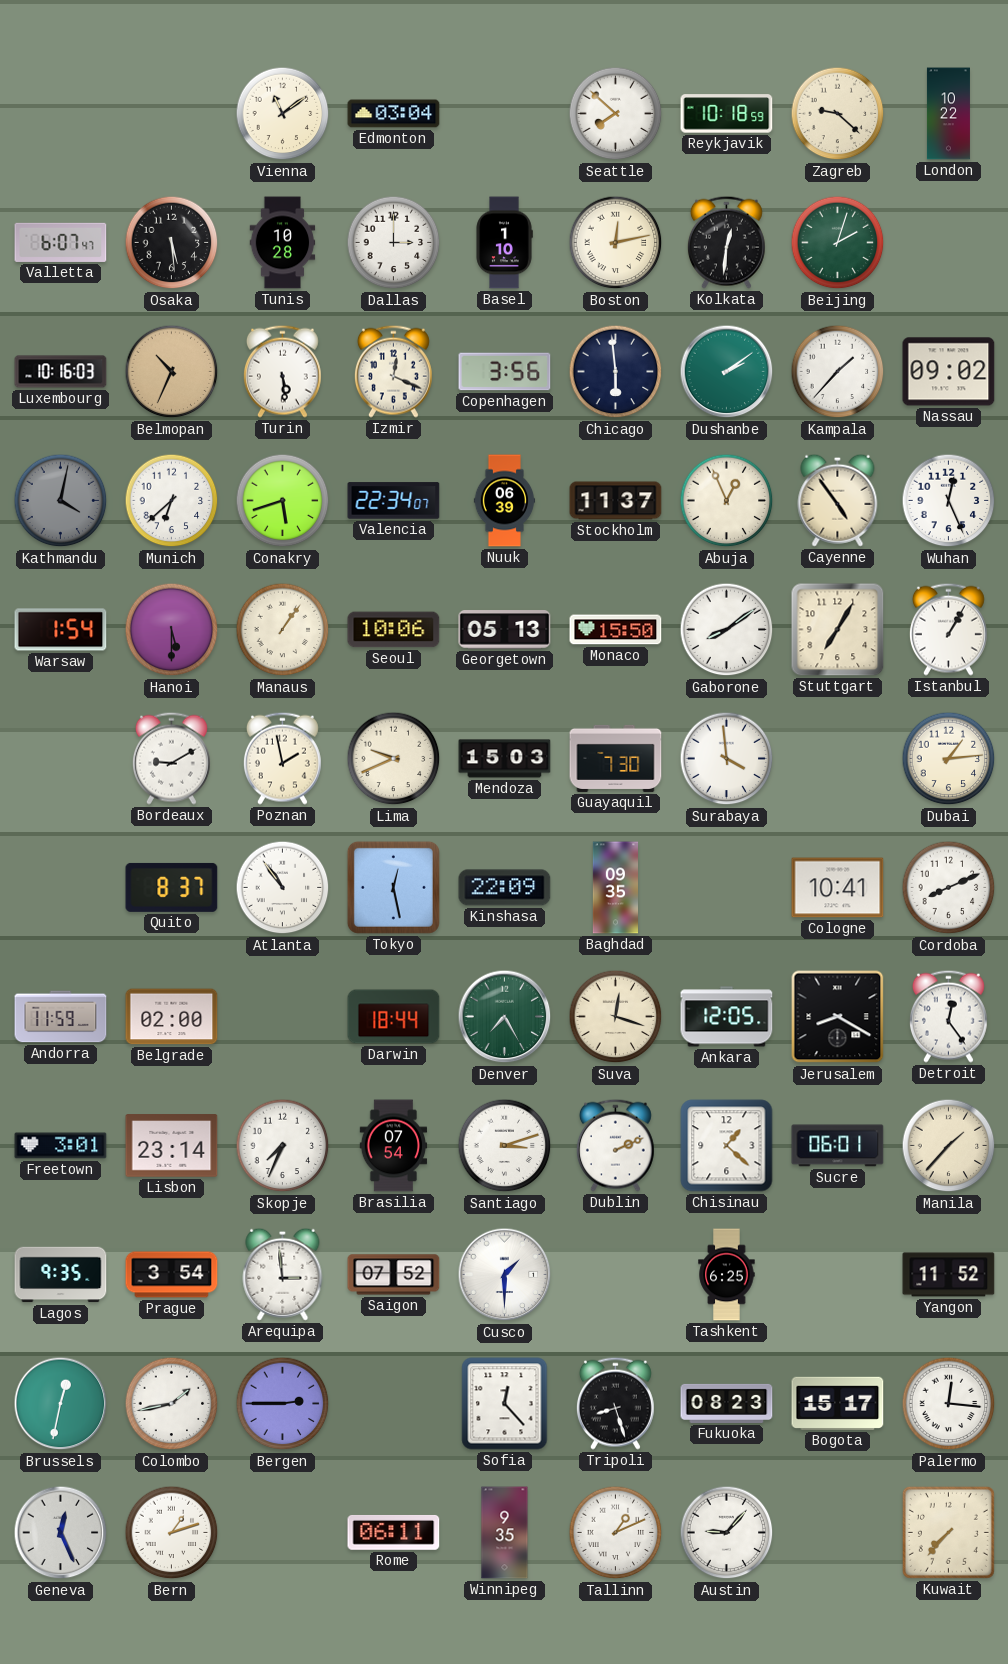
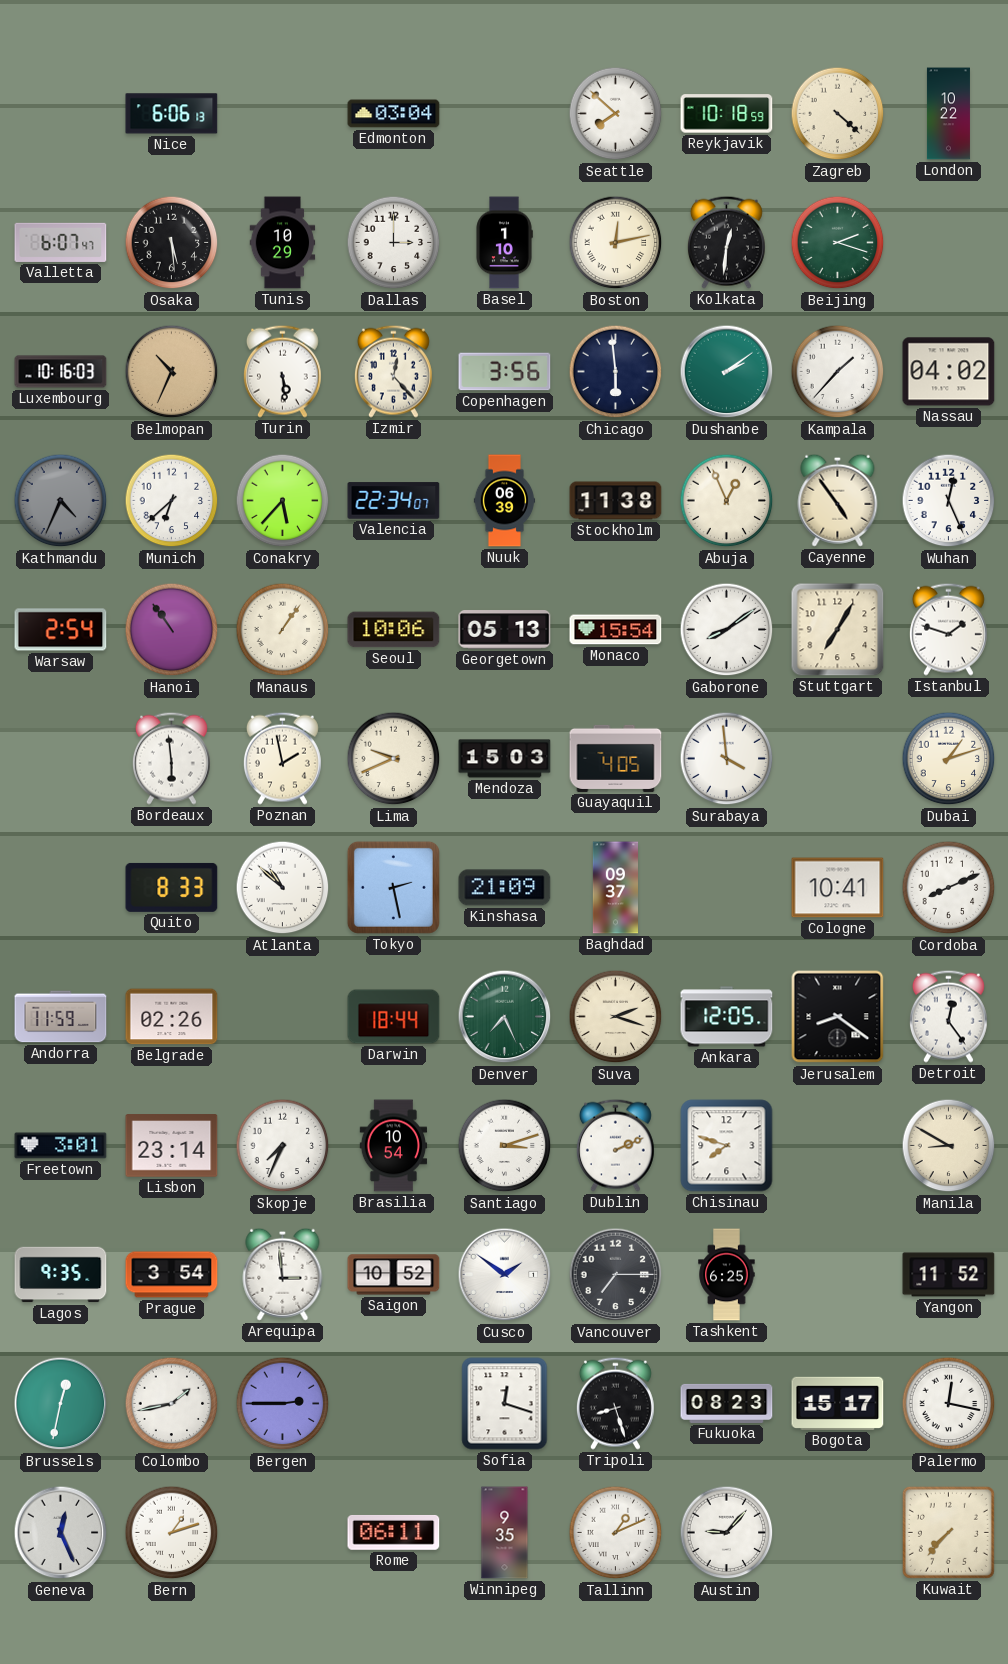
Nice: none -> 6:06
Vienna: 11:09 -> none
Zagreb: 9:22 -> 4:22
Tunis: 10:28 -> 10:29
Beijing: 2:03 -> 2:18
Izmir: 12:19 -> 12:23
Nassau: 09:02 -> 04:02
Kathmandu: 4:02 -> 4:34
Conakry: 5:42 -> 5:37
Stockholm: 11:37 -> 11:38
Warsaw: 1:54 -> 2:54
Hanoi: 5:30 -> 10:54
Monaco: 15:50 -> 15:54
Istanbul: 1:05 -> 1:48
Bordeaux: 9:10 -> 5:59
Guayaquil: 7:30 -> 4:05
Dubai: 1:14 -> 1:12
Quito: 8:37 -> 8:33
Atlanta: 10:54 -> 10:52
Tokyo: 12:28 -> 2:28
Kinshasa: 22:09 -> 21:09
Baghdad: 09:35 -> 09:37
Belgrade: 02:00 -> 02:26
Denver: 7:25 -> 7:26
Suva: 12:18 -> 2:18
Jerusalem: 8:20 -> 8:21
Brasilia: 07:54 -> 10:54
Chisinau: 1:22 -> 7:48
Sucre: 06:01 -> none
Manila: 1:37 -> 8:50
Saigon: 07:52 -> 10:52
Cusco: 1:30 -> 1:51
Vancouver: none -> 7:15
Sofia: 12:23 -> 12:18
Palermo: 12:16 -> 12:17
